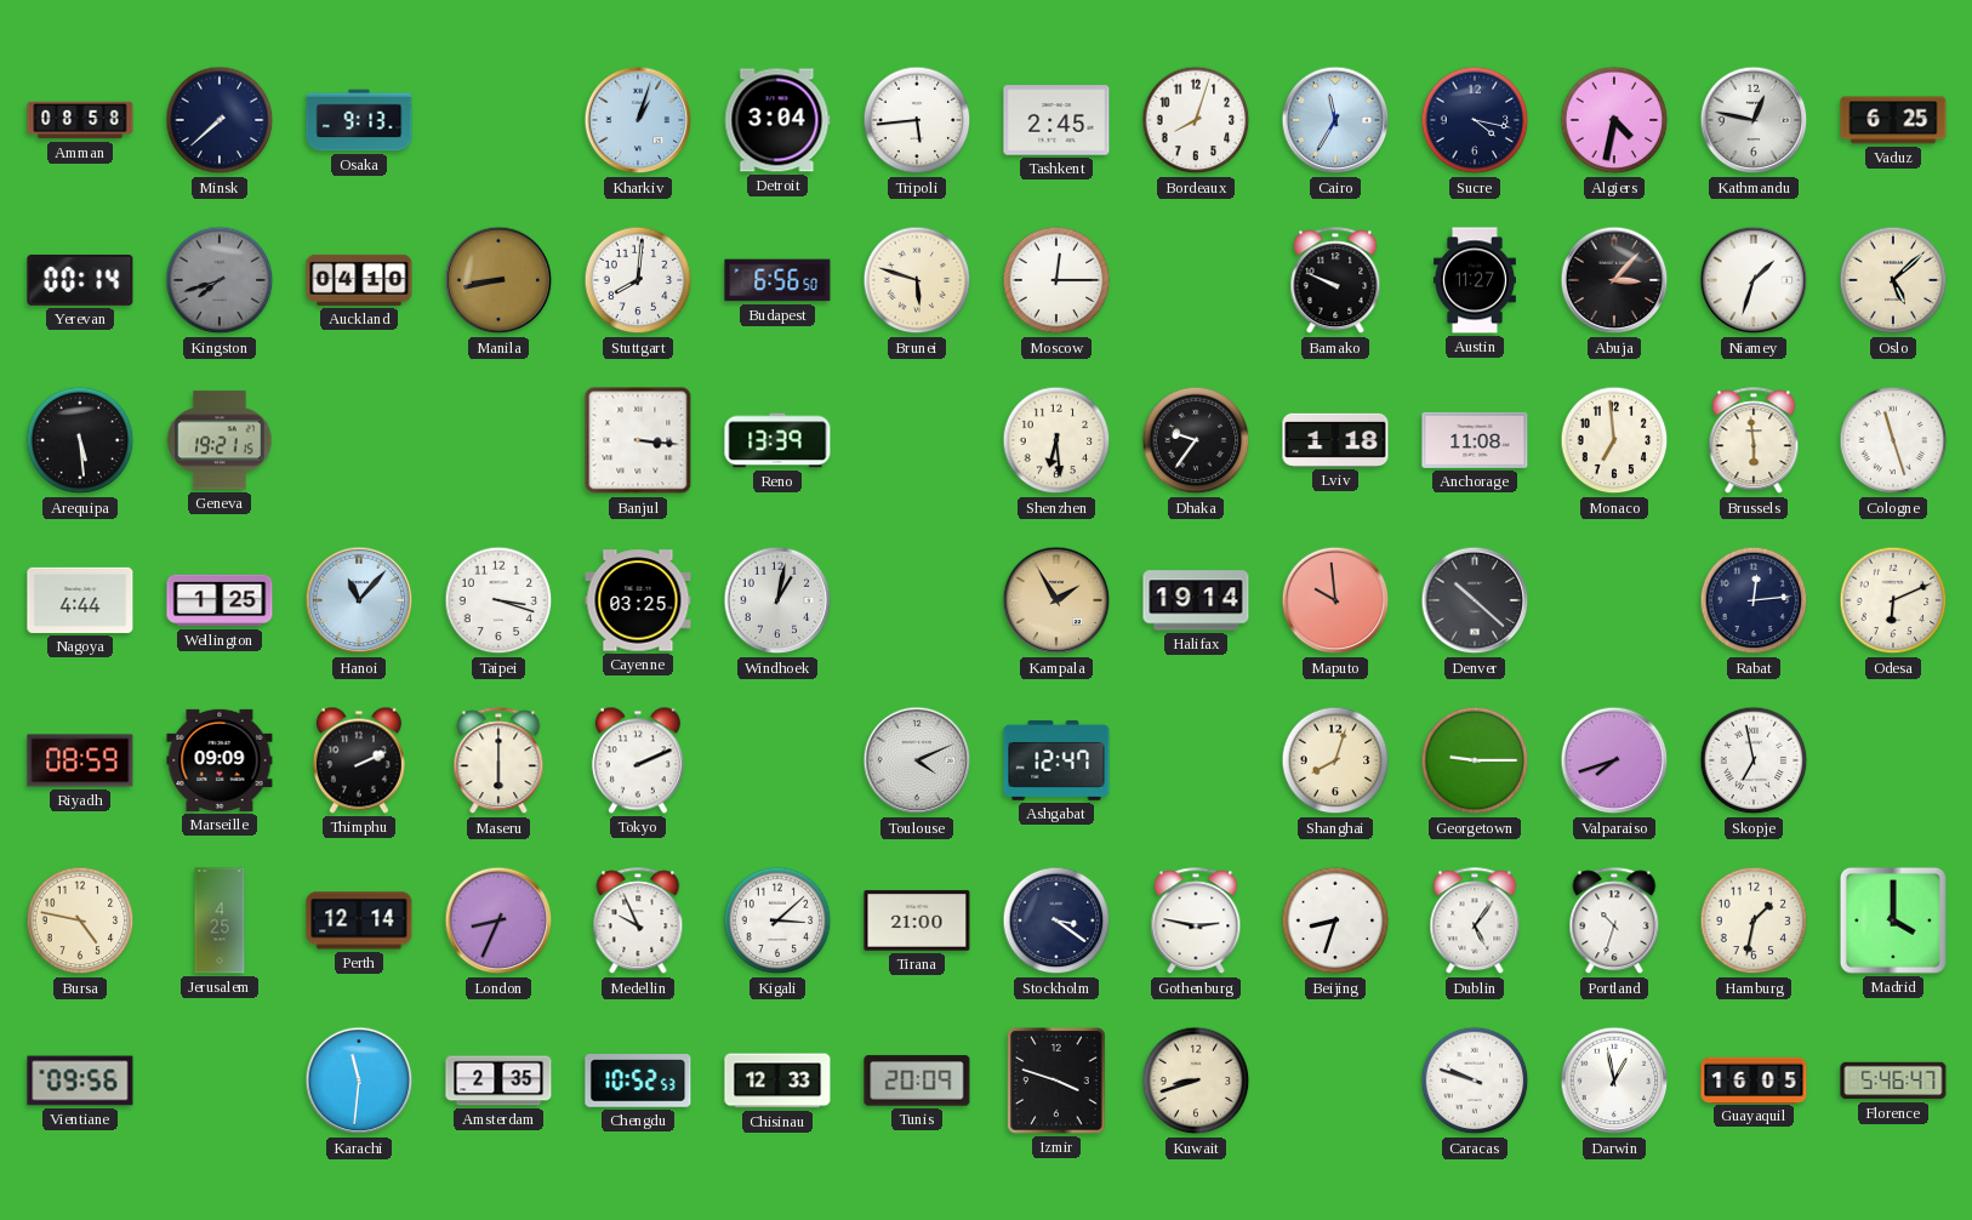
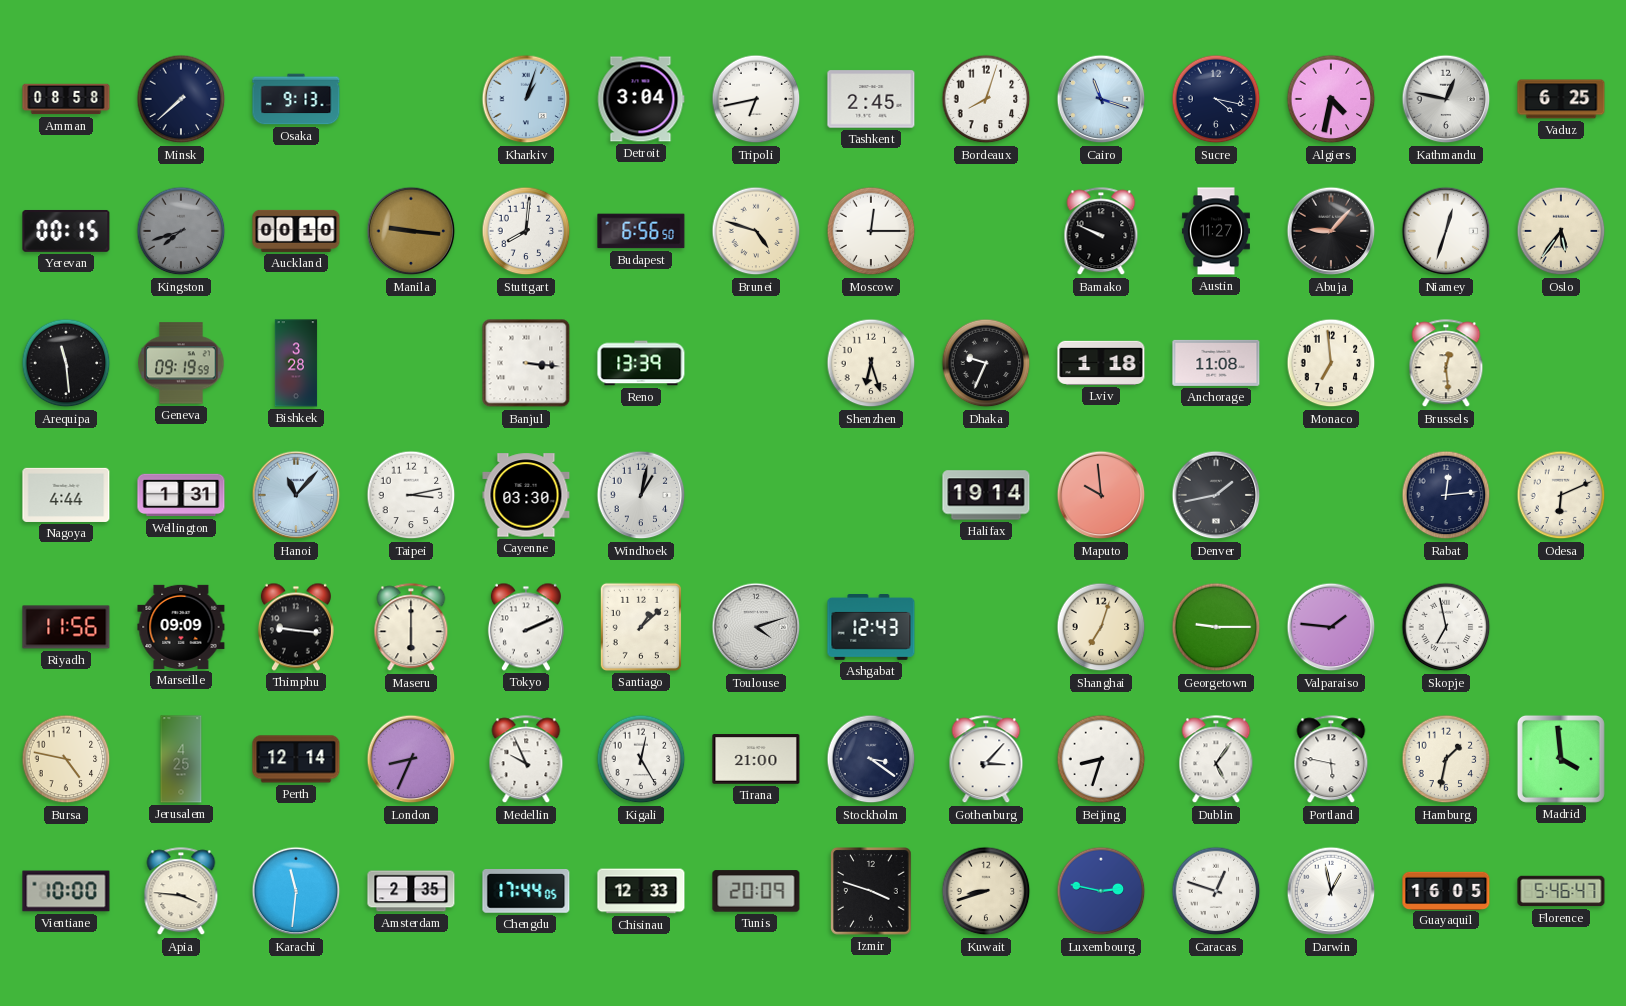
Tripoli: 5:44 -> 6:43
Cairo: 11:35 -> 11:18
Yerevan: 00:14 -> 00:15
Auckland: 04:10 -> 00:10
Manila: 8:43 -> 9:16
Brunei: 5:48 -> 4:48
Abuja: 3:07 -> 9:07
Niamey: 1:33 -> 12:33
Oslo: 5:08 -> 5:36
Arequipa: 5:29 -> 11:29
Geneva: 19:21 -> 09:19
Bishkek: none -> 3:28
Shenzhen: 6:29 -> 6:27
Dhaka: 9:36 -> 9:34
Brussels: 5:59 -> 12:29
Cologne: 11:27 -> none
Wellington: 1:25 -> 1:31
Taipei: 3:18 -> 3:13
Cayenne: 03:25 -> 03:30
Kampala: 1:55 -> none
Denver: 10:22 -> 1:43
Riyadh: 08:59 -> 11:56
Thimphu: 2:11 -> 9:16
Santiago: none -> 1:08
Toulouse: 4:11 -> 4:12
Ashgabat: 12:47 -> 12:43
Shanghai: 8:03 -> 7:03
Valparaiso: 7:42 -> 1:46
Kigali: 3:08 -> 12:25
Gothenburg: 2:47 -> 3:07
Portland: 10:33 -> 5:47
Madrid: 4:00 -> 3:59
Vientiane: 09:56 -> 10:00
Apia: none -> 3:46
Chengdu: 10:52 -> 17:44
Luxembourg: none -> 2:47
Caracas: 9:48 -> 12:48
